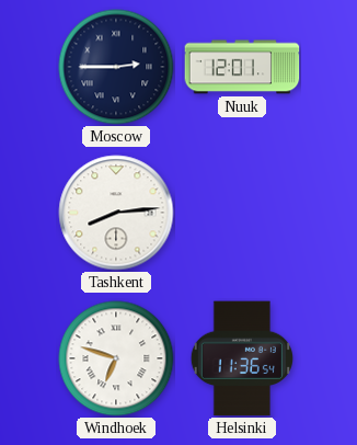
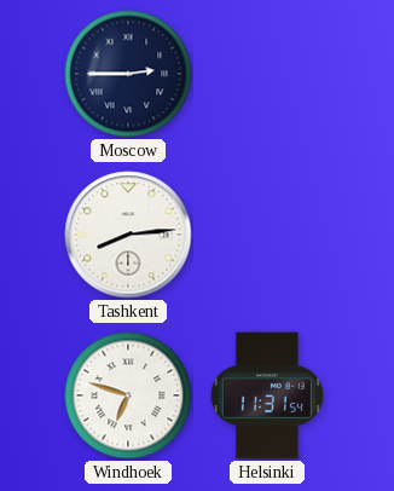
Nuuk: 12:01 -> none
Helsinki: 11:36 -> 11:31
